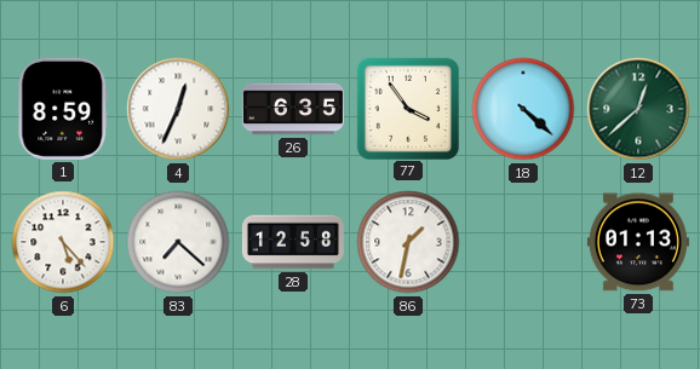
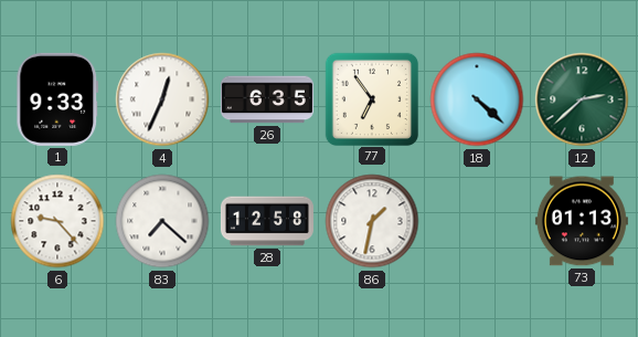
1: 8:59 -> 9:33
77: 3:54 -> 6:54
12: 12:38 -> 2:38
6: 5:23 -> 9:23
